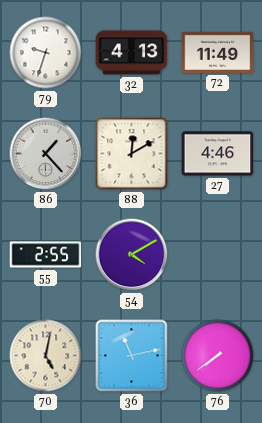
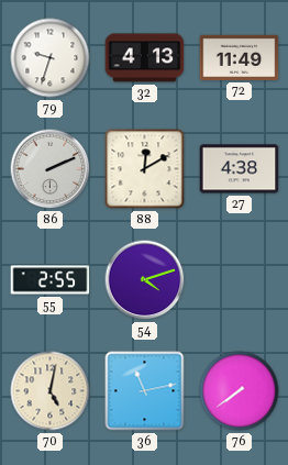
86: 1:23 -> 2:11
27: 4:46 -> 4:38
54: 4:10 -> 4:12
